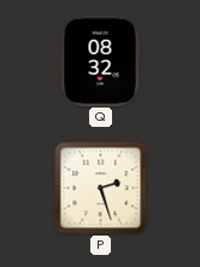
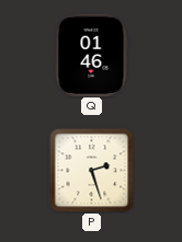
Q: 08:32 -> 01:46
